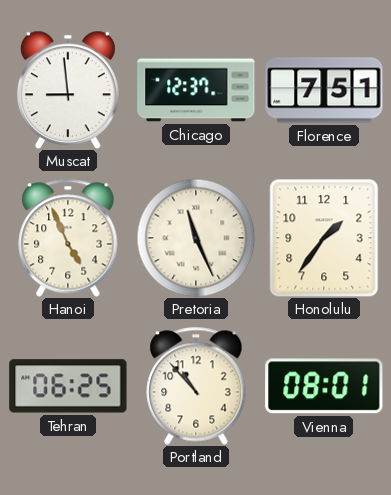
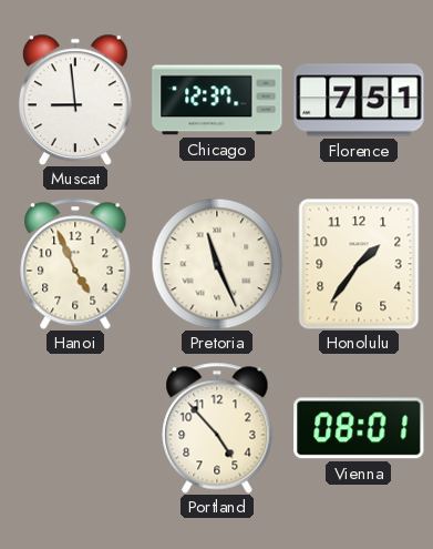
Tehran: 06:25 -> none
Portland: 10:53 -> 4:53
